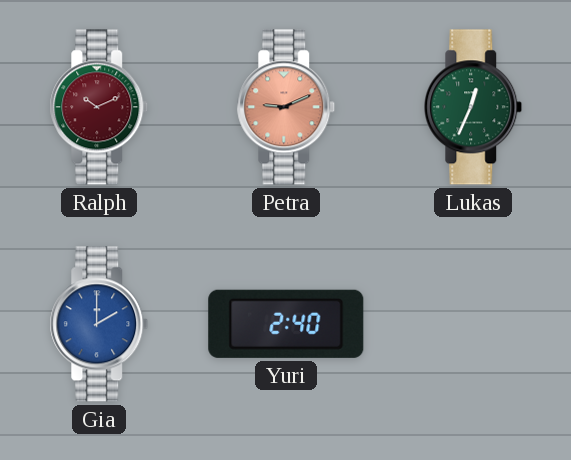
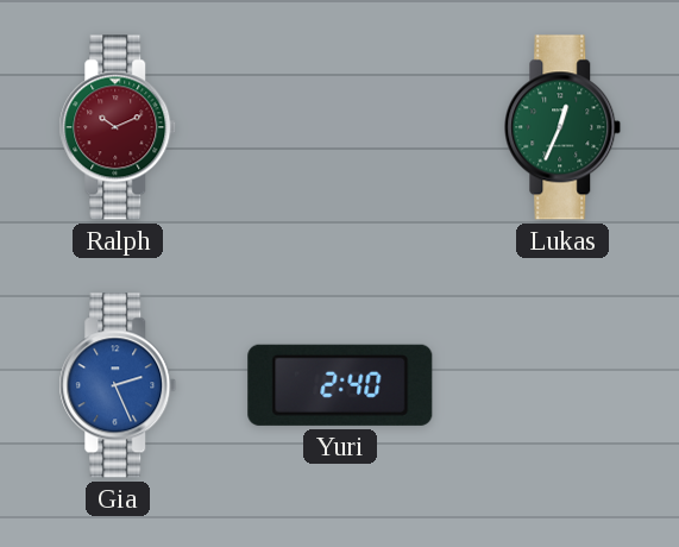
Petra: 9:11 -> none
Gia: 2:00 -> 2:26
